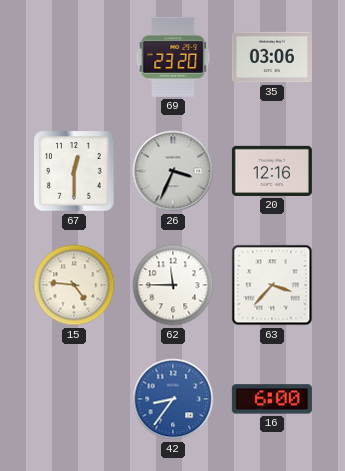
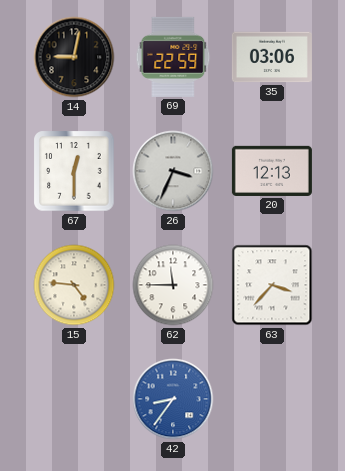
14: none -> 9:02
69: 23:20 -> 22:59
20: 12:16 -> 12:13
16: 6:00 -> none
